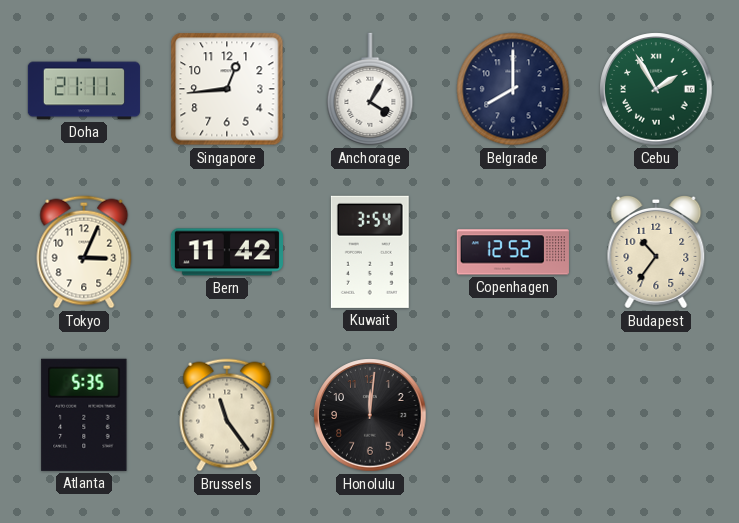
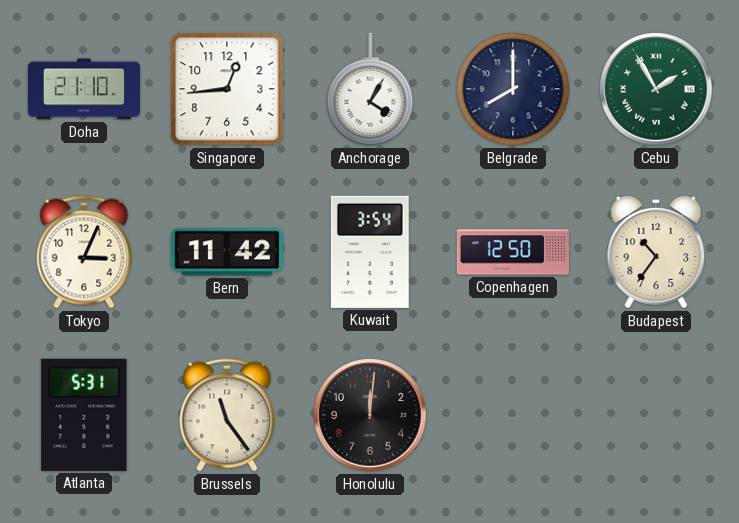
Doha: 21:11 -> 21:10
Copenhagen: 12:52 -> 12:50
Atlanta: 5:35 -> 5:31
